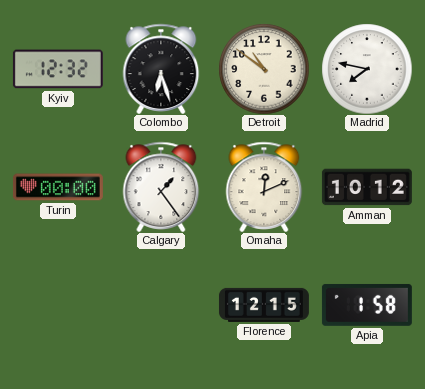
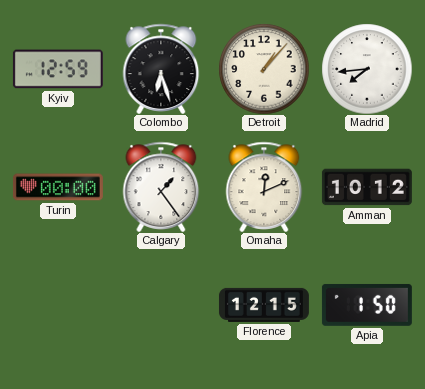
Kyiv: 12:32 -> 12:59
Detroit: 10:51 -> 1:07
Madrid: 7:47 -> 7:44
Apia: 1:58 -> 1:50
